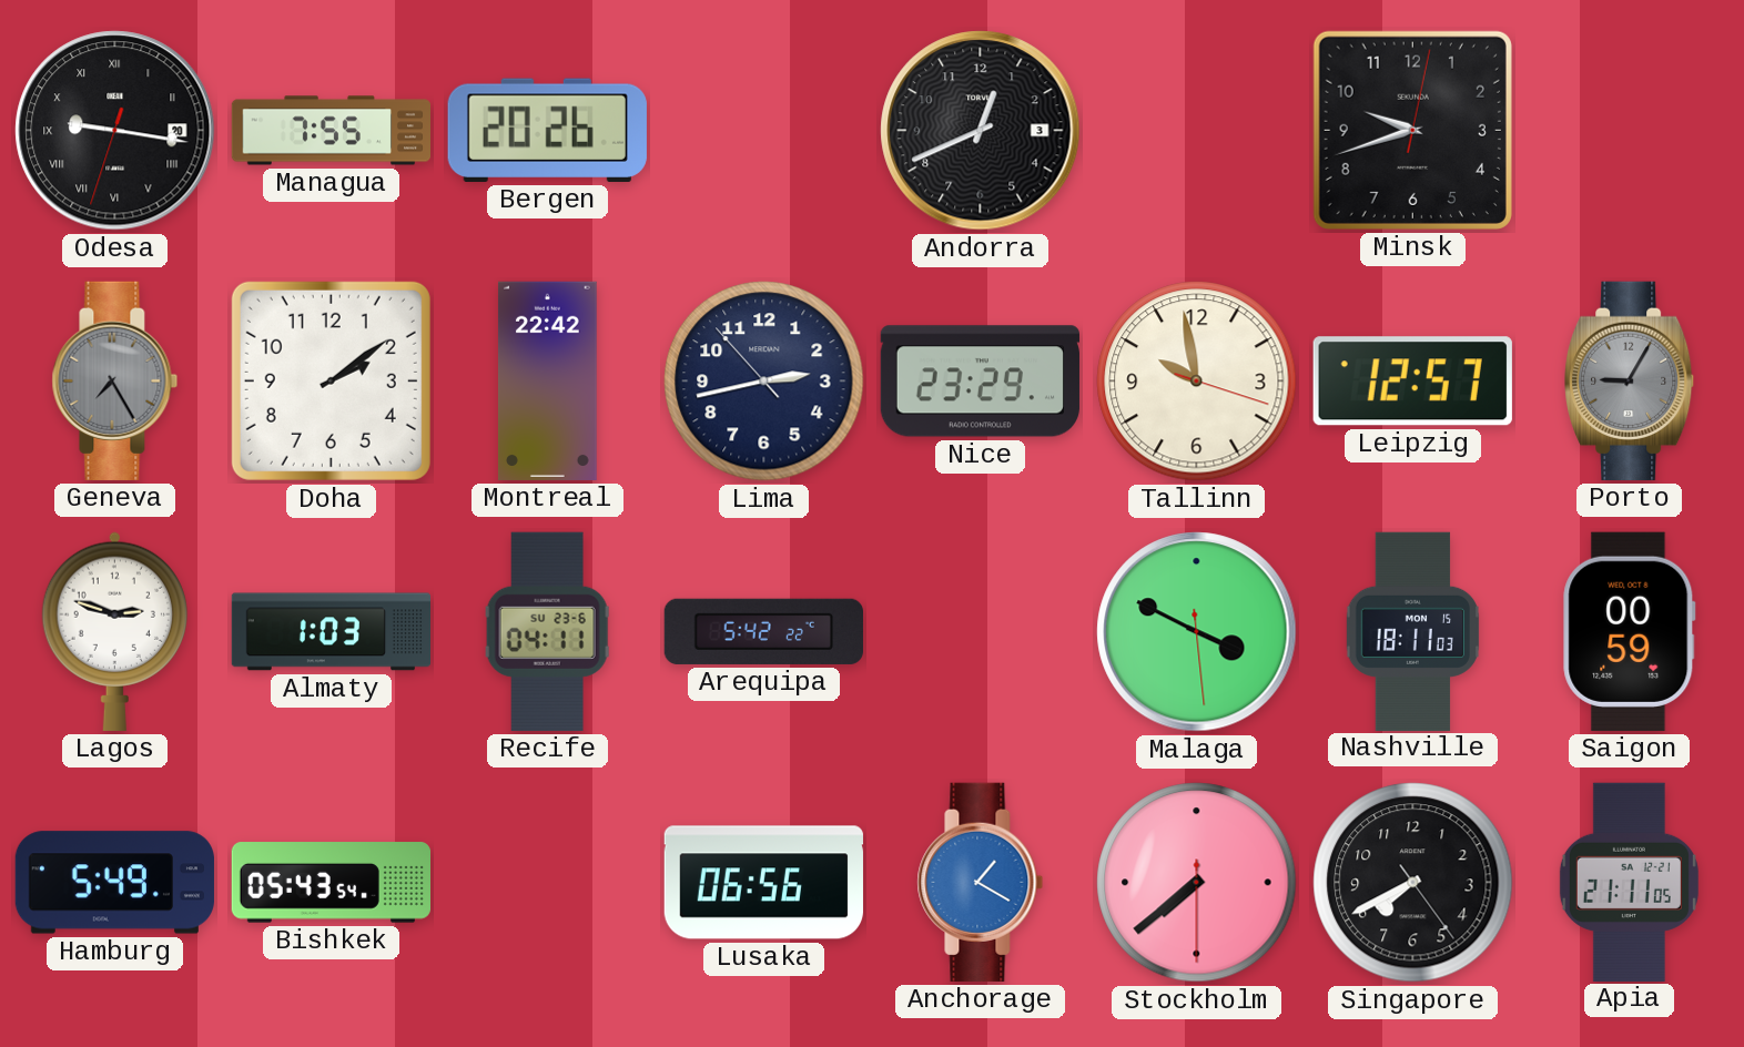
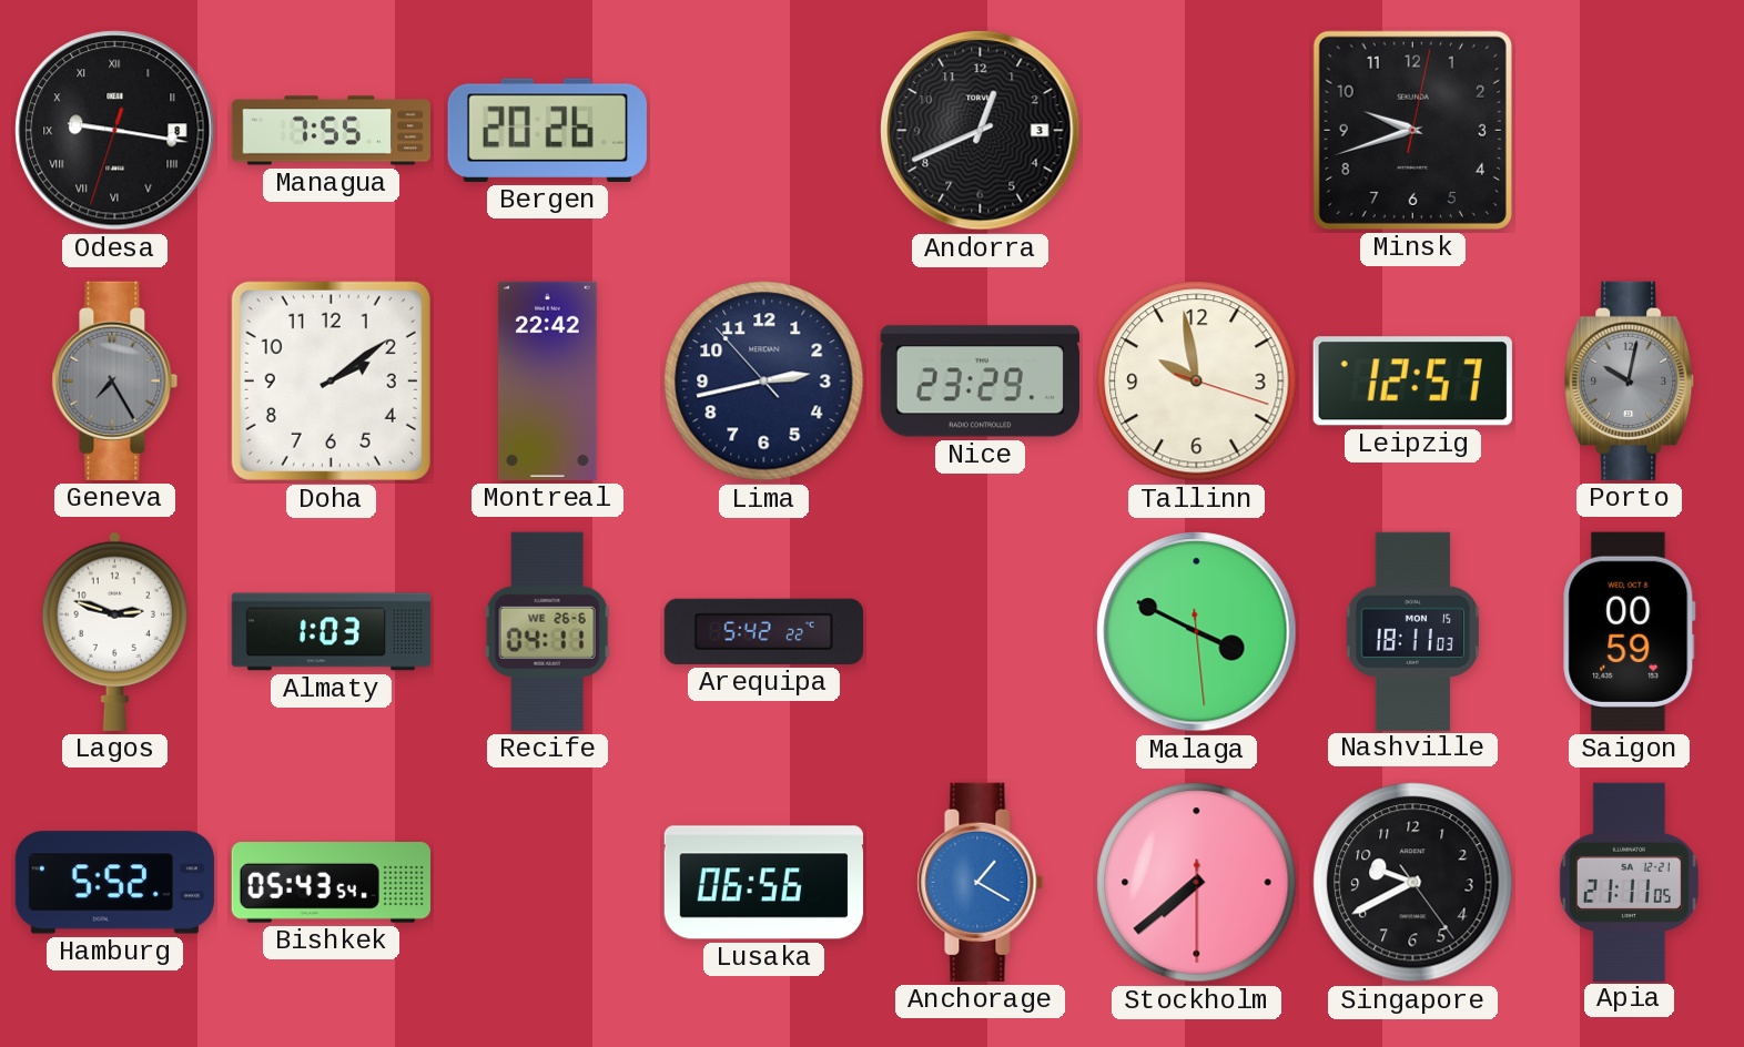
Odesa date: 20 -> 8
Porto: 9:05 -> 10:02
Recife date: SU 23-6 -> WE 26-6
Hamburg: 5:49 -> 5:52
Singapore: 7:40 -> 9:40
